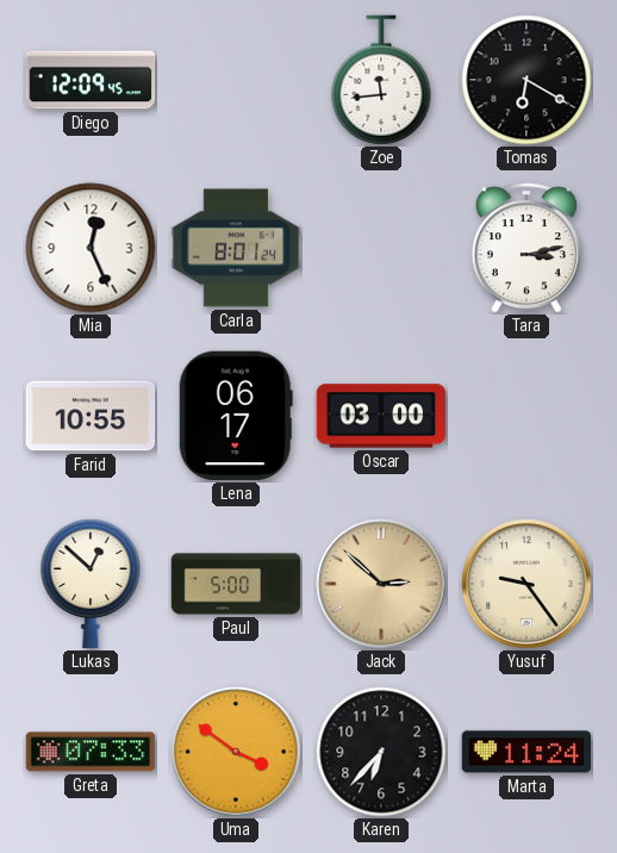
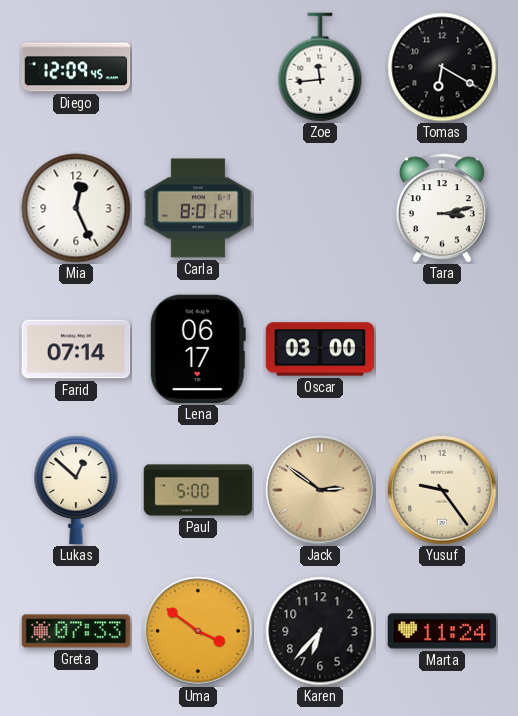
Farid: 10:55 -> 07:14
Jack: 2:52 -> 2:51
